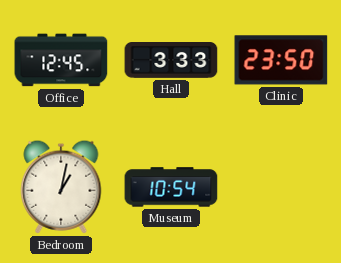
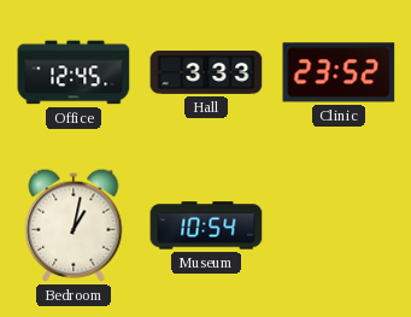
Clinic: 23:50 -> 23:52
